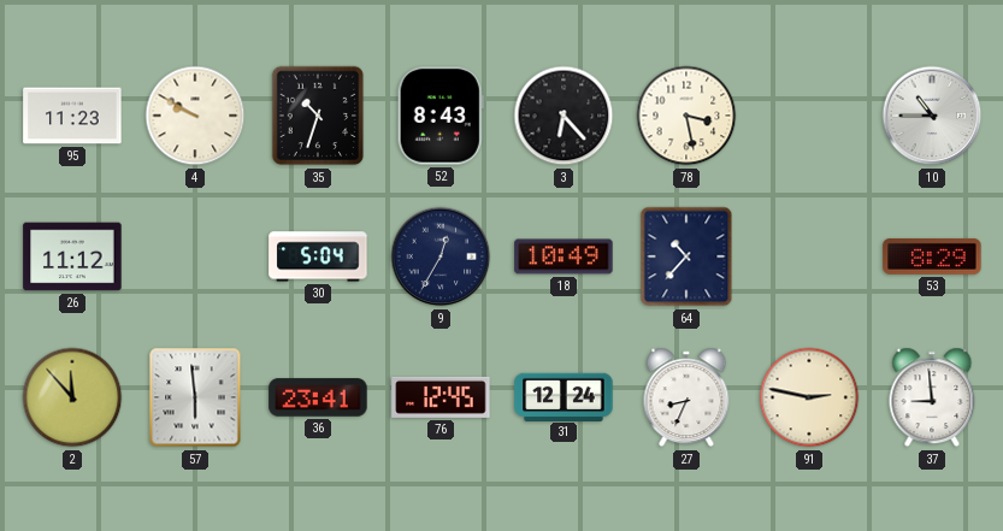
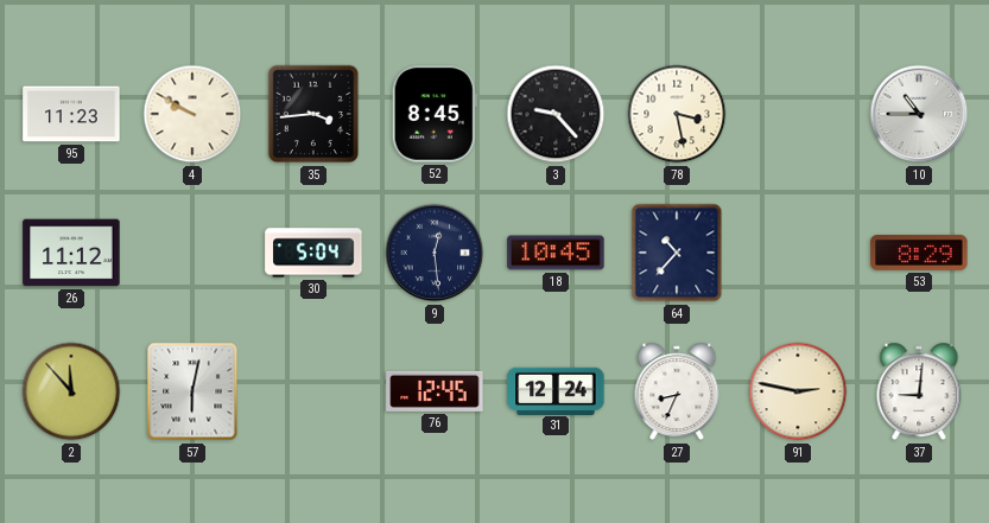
35: 10:33 -> 3:44
52: 8:43 -> 8:45
3: 6:23 -> 9:23
9: 12:35 -> 12:29
18: 10:49 -> 10:45
57: 5:59 -> 6:02
36: 23:41 -> none
37: 8:59 -> 9:01
